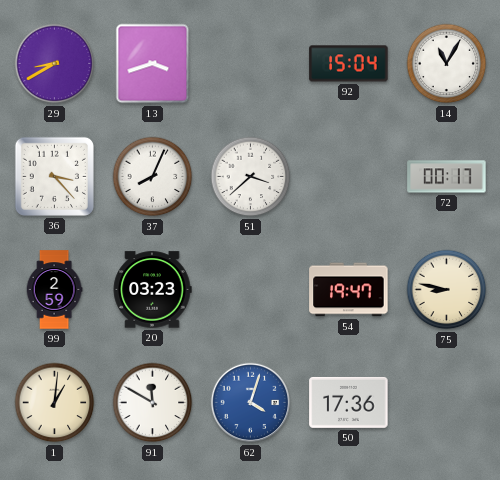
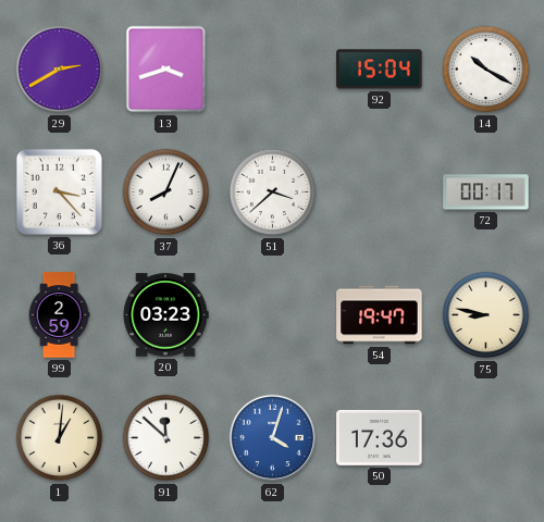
29: 8:40 -> 2:40
14: 11:05 -> 10:20
91: 11:50 -> 11:52
